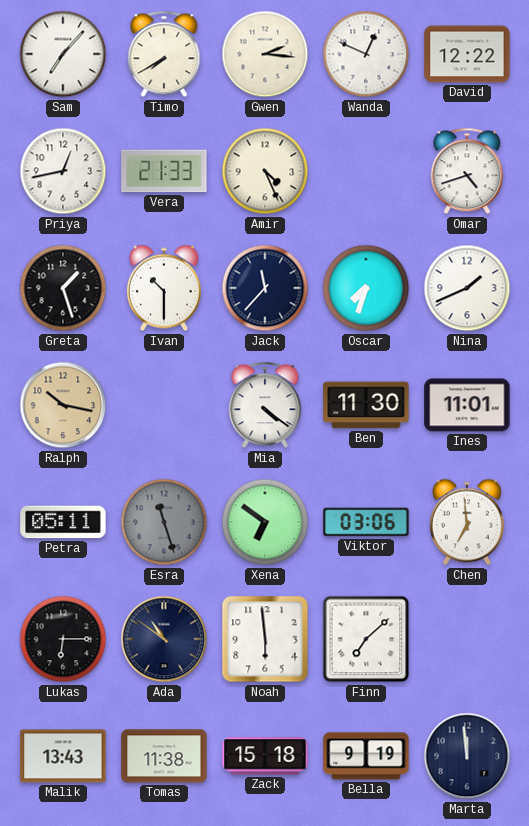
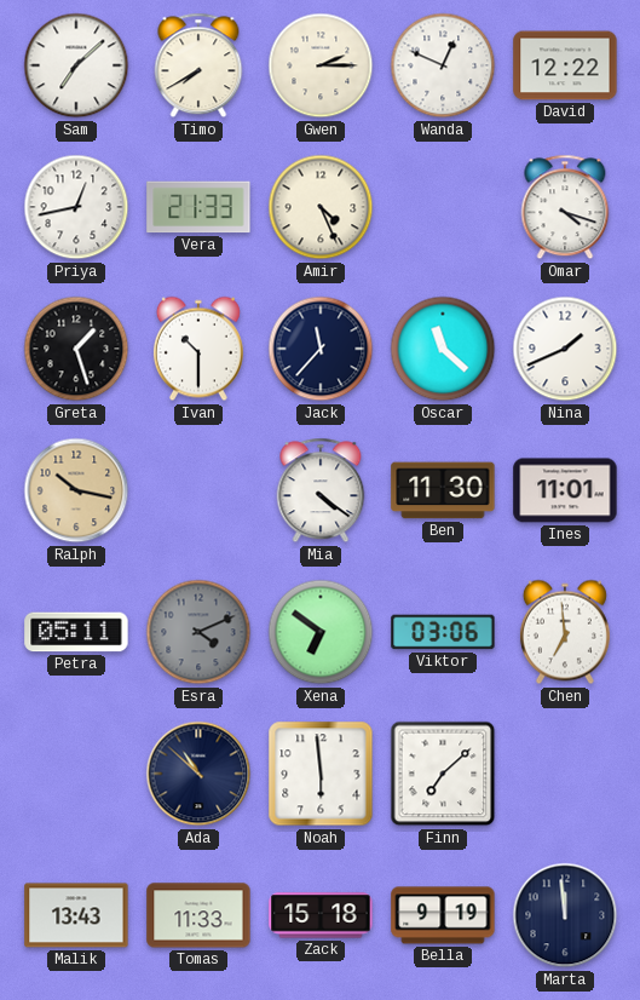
Sam: 7:07 -> 7:08
Gwen: 2:16 -> 2:15
Omar: 4:42 -> 4:18
Oscar: 7:33 -> 11:22
Esra: 11:27 -> 4:11
Lukas: 6:15 -> none
Ada: 10:51 -> 10:52
Tomas: 11:38 -> 11:33
